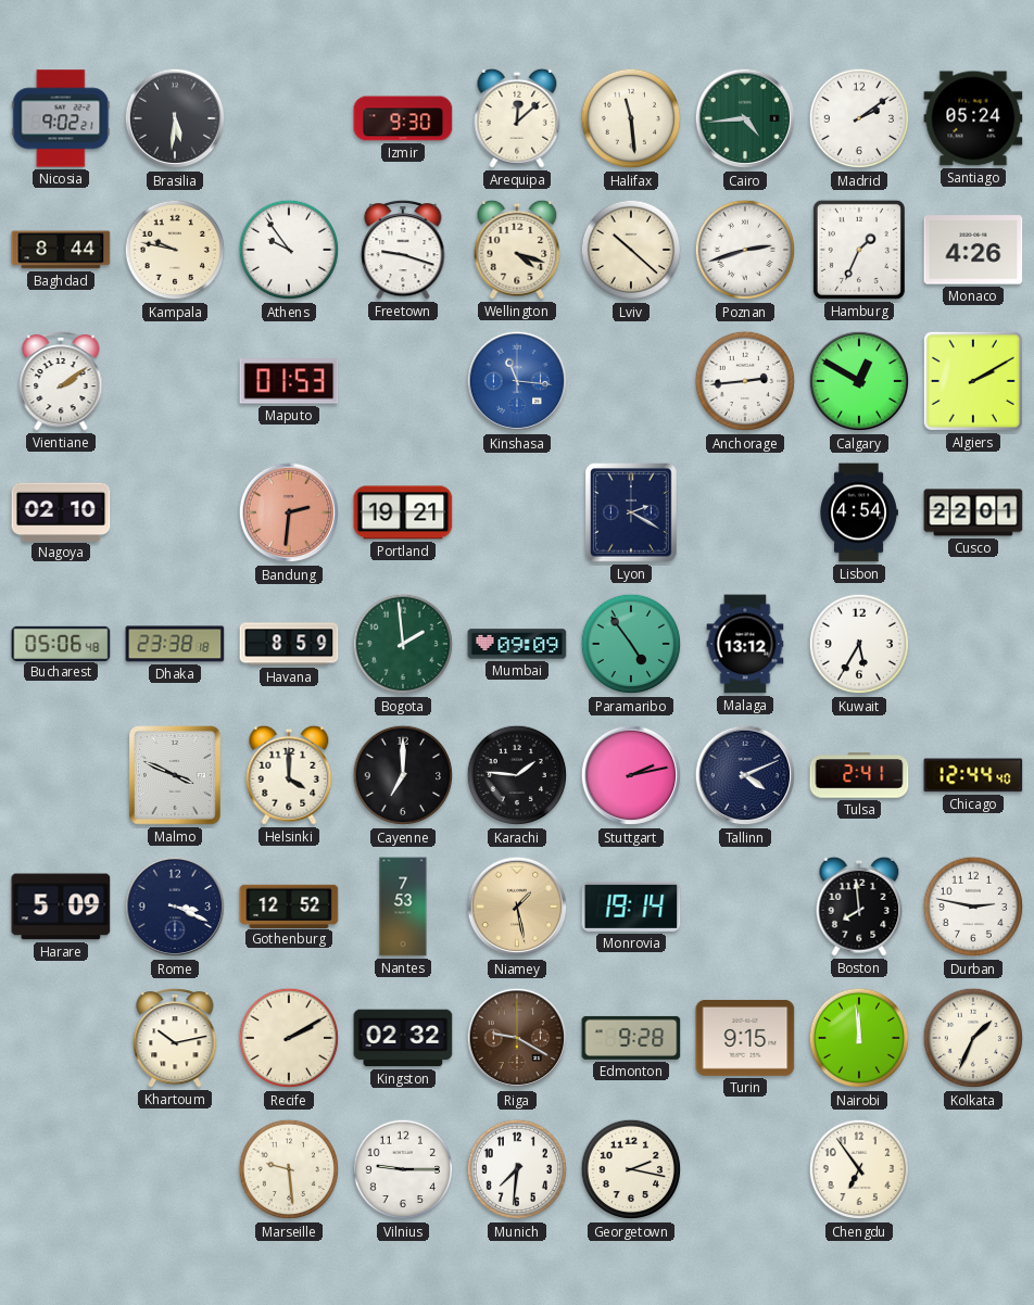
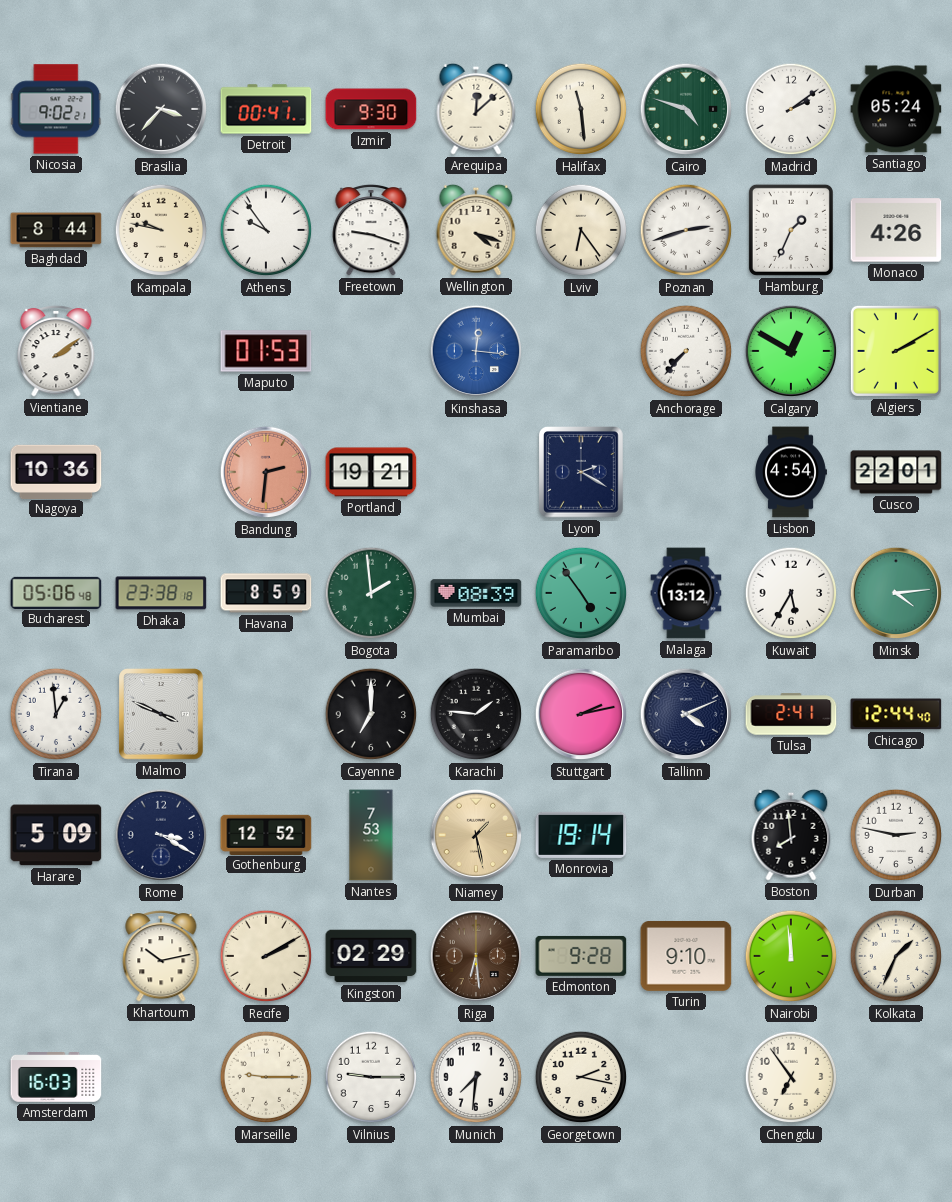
Brasilia: 5:31 -> 3:37
Detroit: none -> 00:41
Cairo: 4:44 -> 4:48
Lviv: 10:22 -> 6:24
Kinshasa: 11:16 -> 12:16
Anchorage: 2:44 -> 7:37
Nagoya: 02:10 -> 10:36
Mumbai: 09:09 -> 08:39
Minsk: none -> 4:14
Tirana: none -> 12:59
Helsinki: 4:00 -> none
Rome: 3:19 -> 3:20
Kingston: 02:32 -> 02:29
Riga: 9:20 -> 6:29
Turin: 9:15 -> 9:10
Amsterdam: none -> 16:03
Marseille: 9:29 -> 9:15
